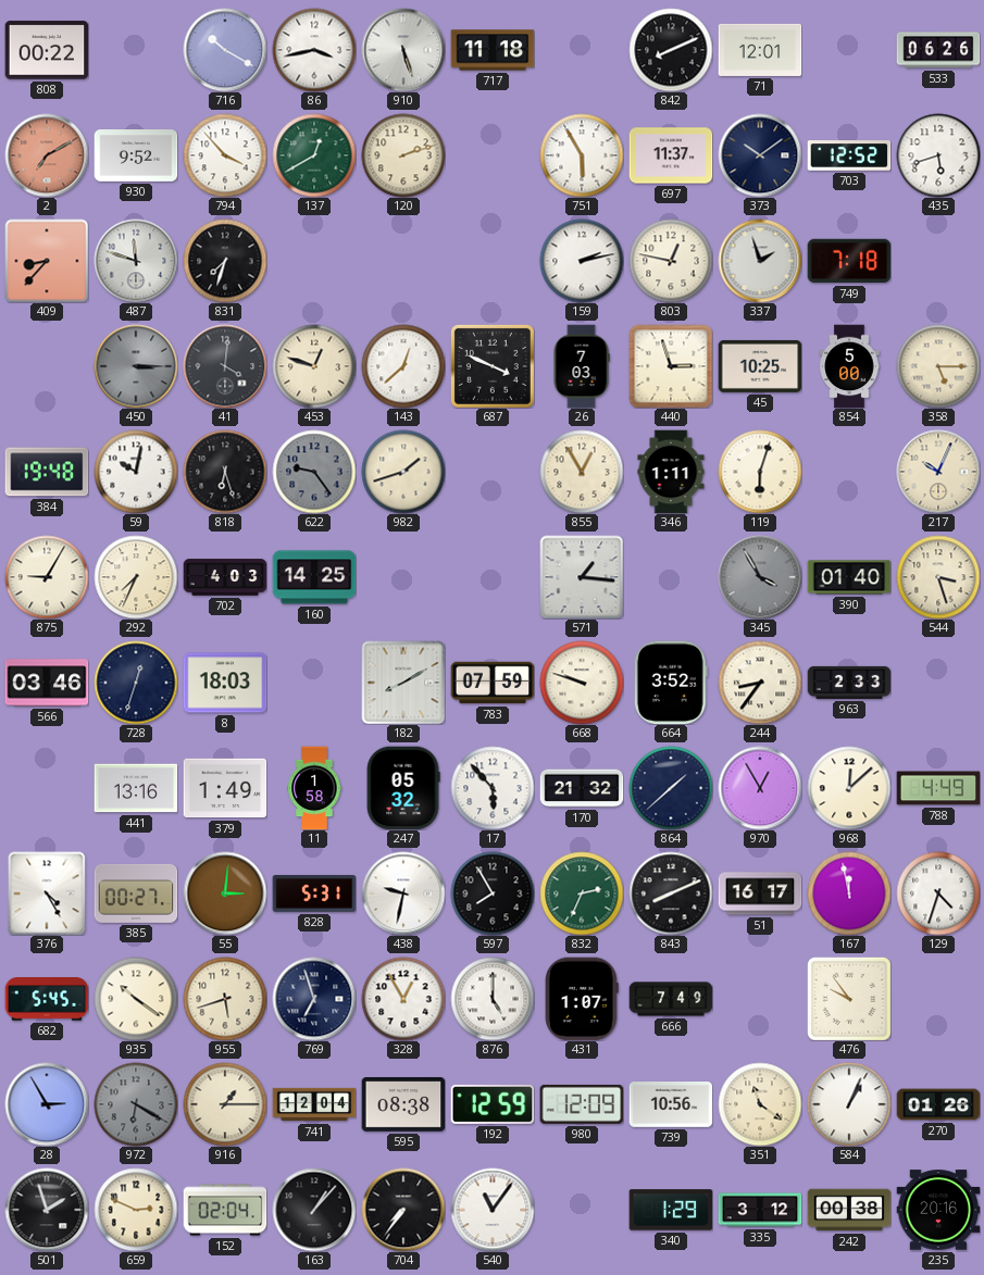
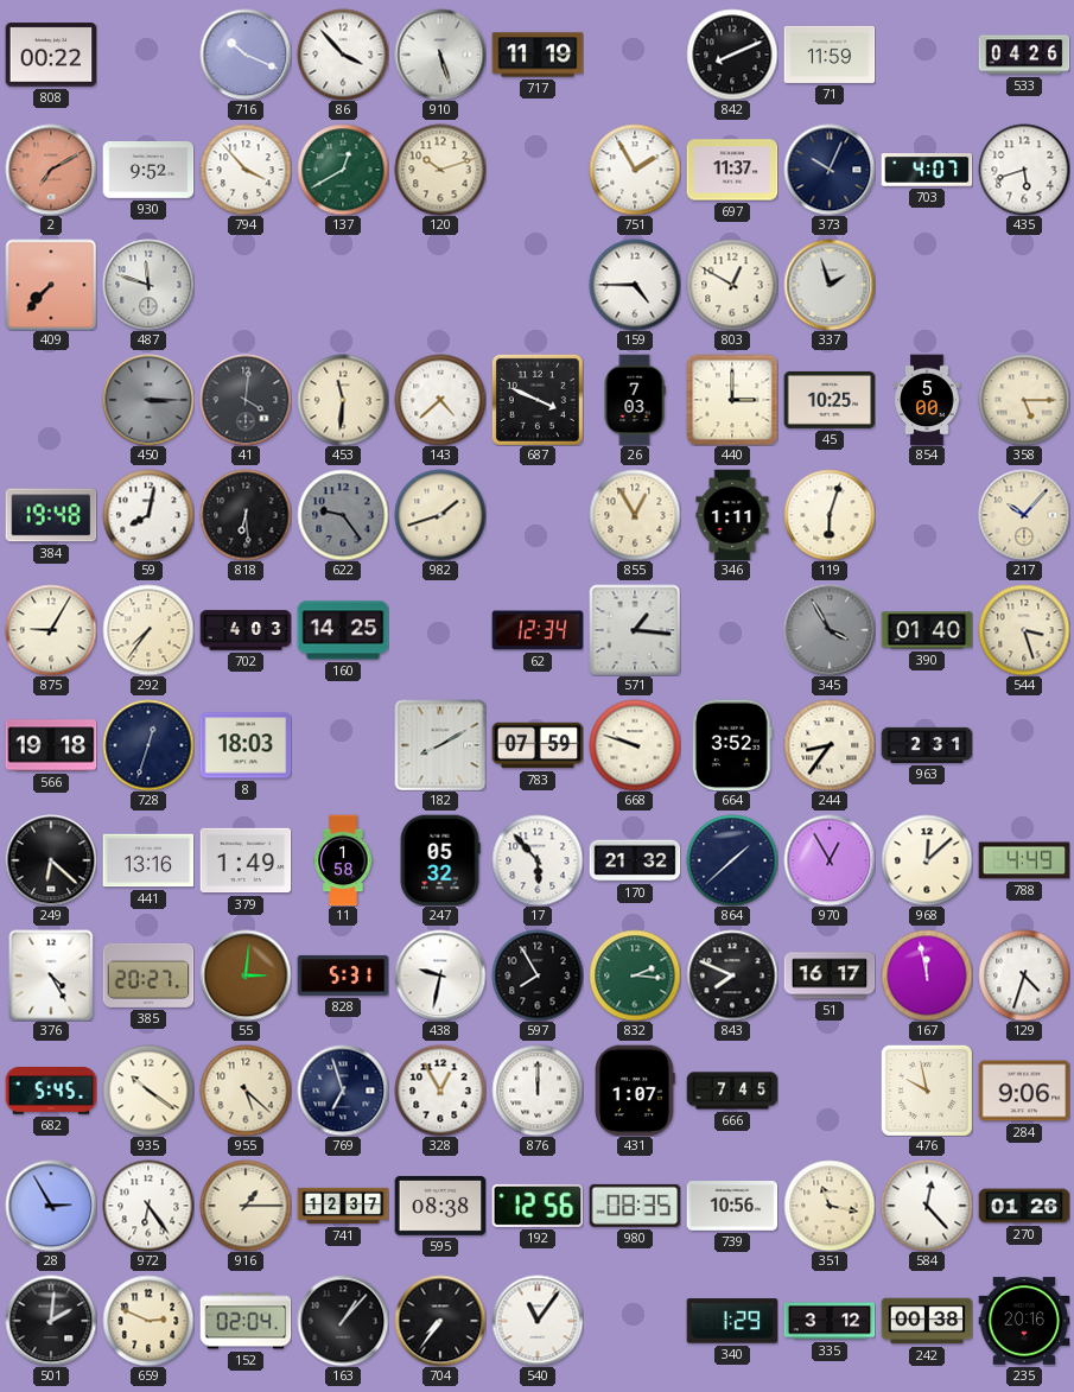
716: 10:20 -> 10:19
86: 3:43 -> 3:53
717: 11:18 -> 11:19
71: 12:01 -> 11:59
533: 06:26 -> 04:26
120: 2:12 -> 10:12
751: 5:55 -> 1:55
373: 10:09 -> 10:04
703: 12:52 -> 4:07
409: 8:37 -> 7:37
831: 7:33 -> none
159: 2:13 -> 4:45
803: 12:47 -> 12:50
749: 7:18 -> none
453: 12:48 -> 11:31
143: 12:38 -> 4:38
440: 2:57 -> 3:00
59: 10:02 -> 8:02
818: 6:27 -> 6:29
217: 10:04 -> 10:07
292: 7:34 -> 7:36
62: none -> 12:34
566: 03:46 -> 19:18
963: 2:33 -> 2:31
249: none -> 6:22
385: 00:27 -> 20:27
832: 2:34 -> 2:16
843: 8:11 -> 7:49
955: 5:42 -> 5:22
876: 5:00 -> 12:00
666: 7:49 -> 7:45
476: 9:54 -> 9:58
284: none -> 9:06
972: 6:20 -> 6:24
972 dial: grey -> white
741: 12:04 -> 12:37
192: 12:59 -> 12:56
980: 12:09 -> 08:35
351: 11:21 -> 11:17
584: 1:04 -> 12:23
501: 1:57 -> 2:01
